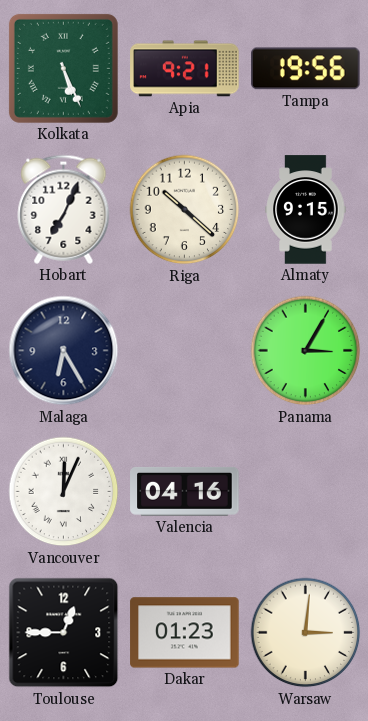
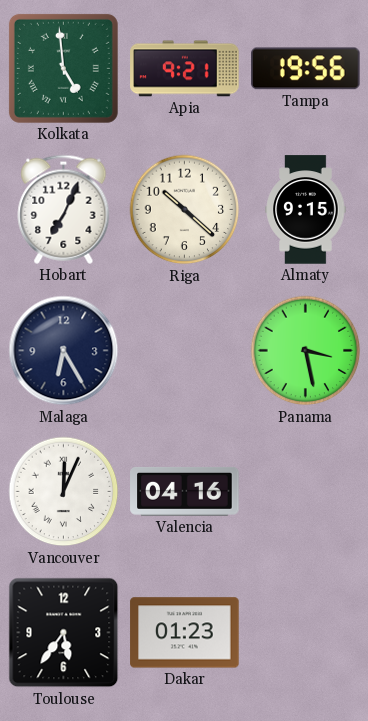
Kolkata: 5:26 -> 4:59
Panama: 3:05 -> 3:28
Toulouse: 12:45 -> 5:36
Warsaw: 3:01 -> none
